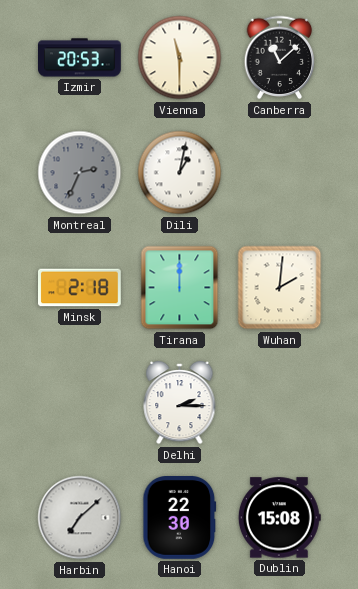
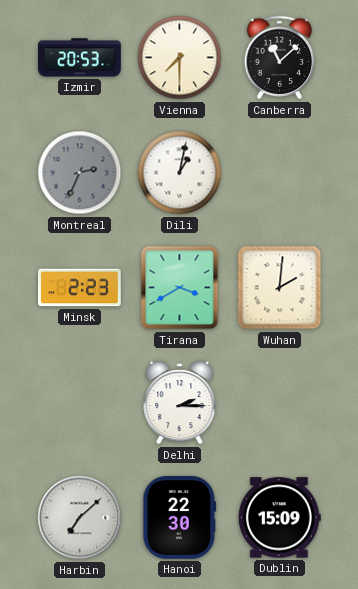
Vienna: 11:30 -> 7:30
Minsk: 2:18 -> 2:23
Tirana: 12:00 -> 3:40
Dublin: 15:08 -> 15:09
